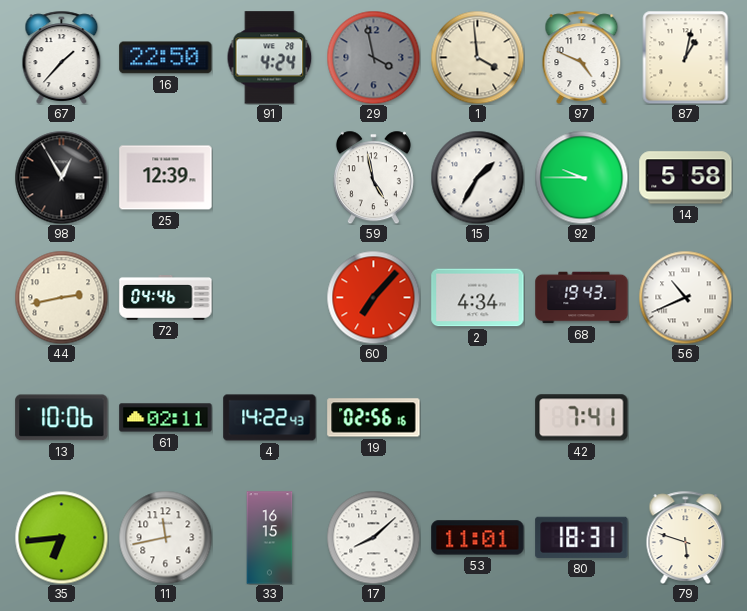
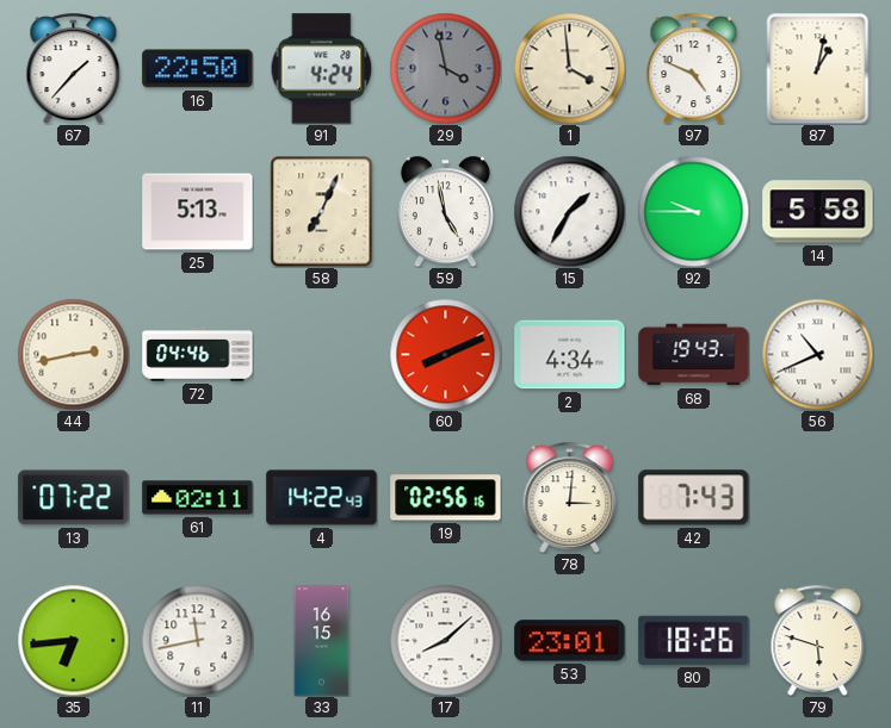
98: 12:55 -> none
25: 12:39 -> 5:13
58: none -> 7:04
60: 7:07 -> 8:11
13: 10:06 -> 07:22
78: none -> 3:01
42: 7:41 -> 7:43
53: 11:01 -> 23:01
80: 18:31 -> 18:26
